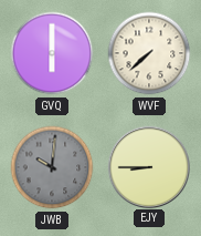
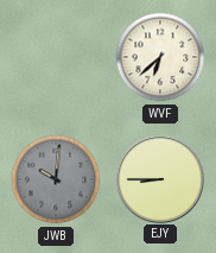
GVQ: 6:00 -> none
WVF: 7:38 -> 6:38
